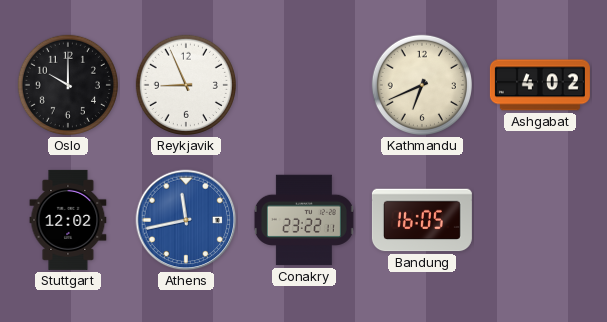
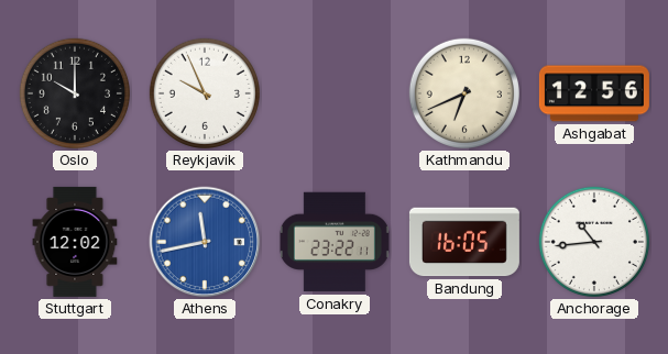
Reykjavik: 8:56 -> 9:56
Ashgabat: 4:02 -> 12:56
Anchorage: none -> 10:44
